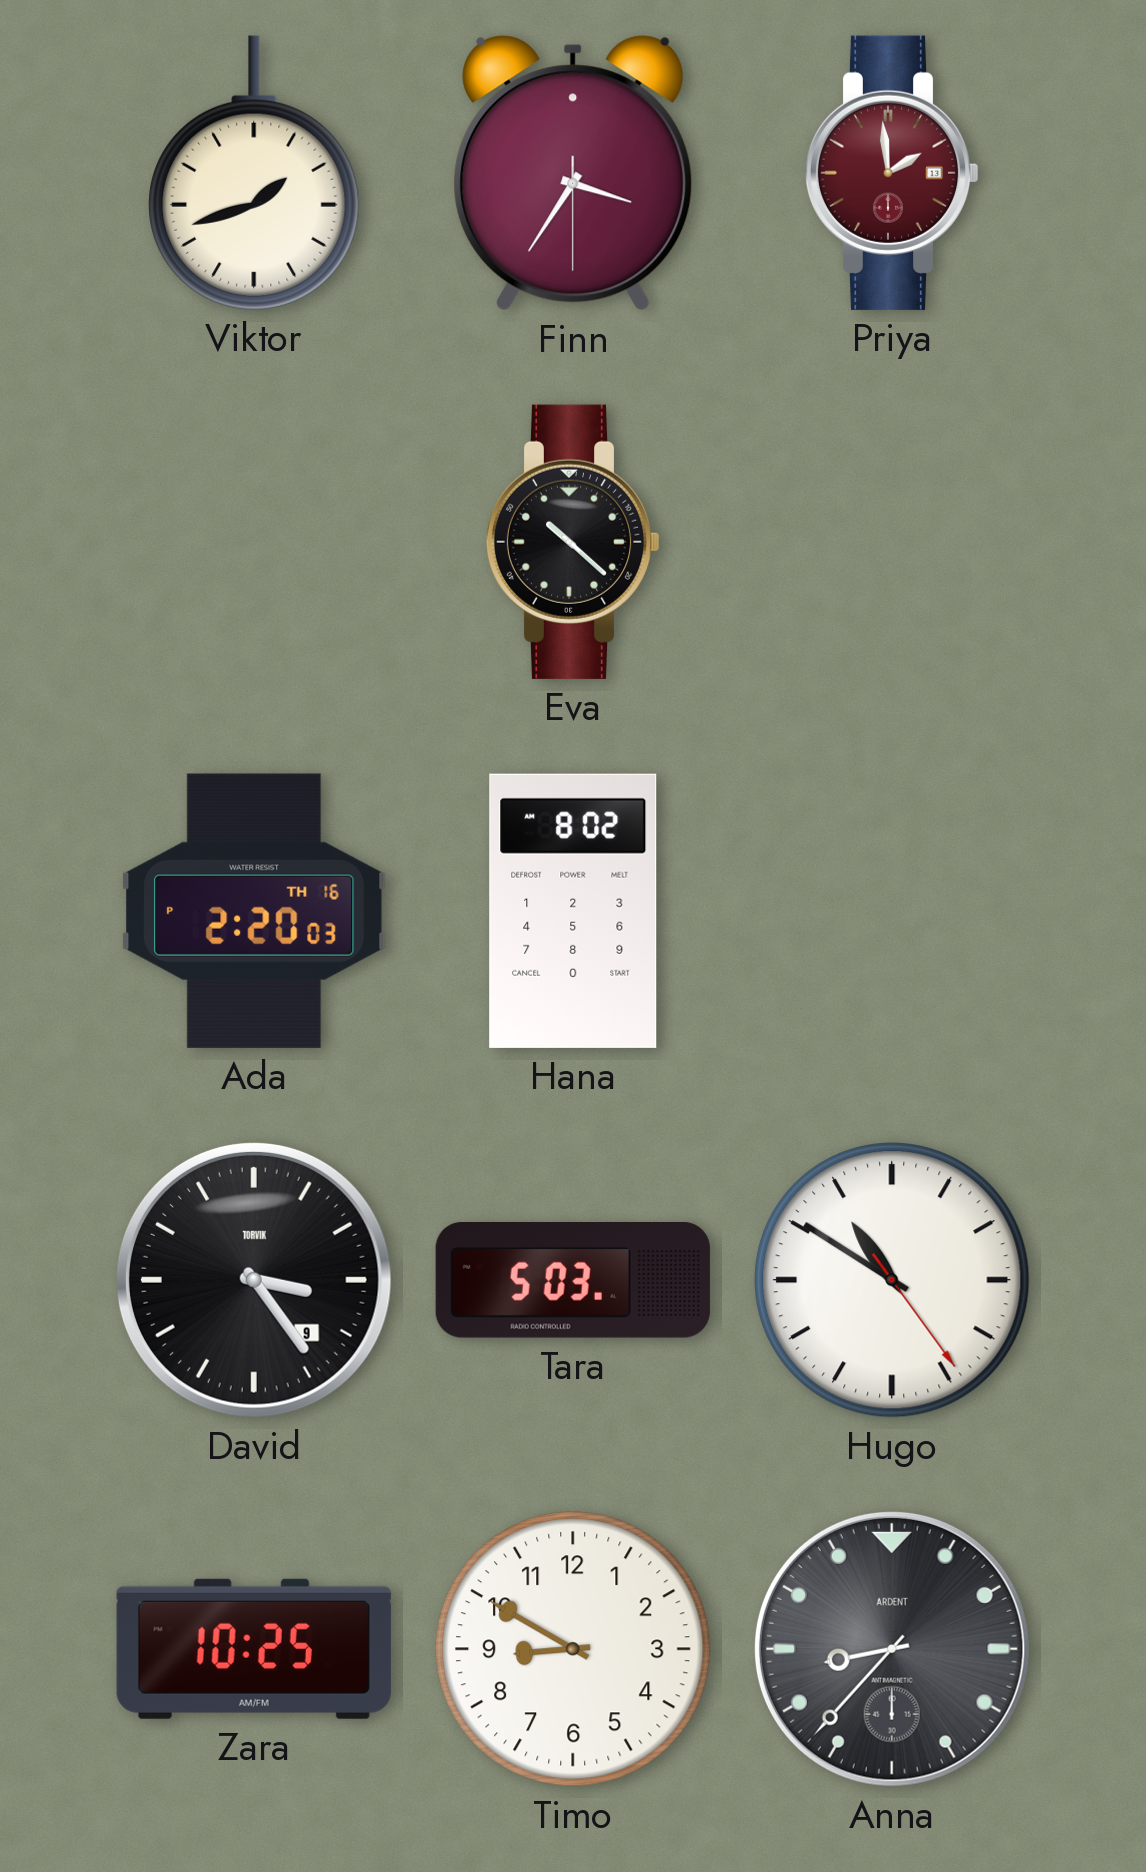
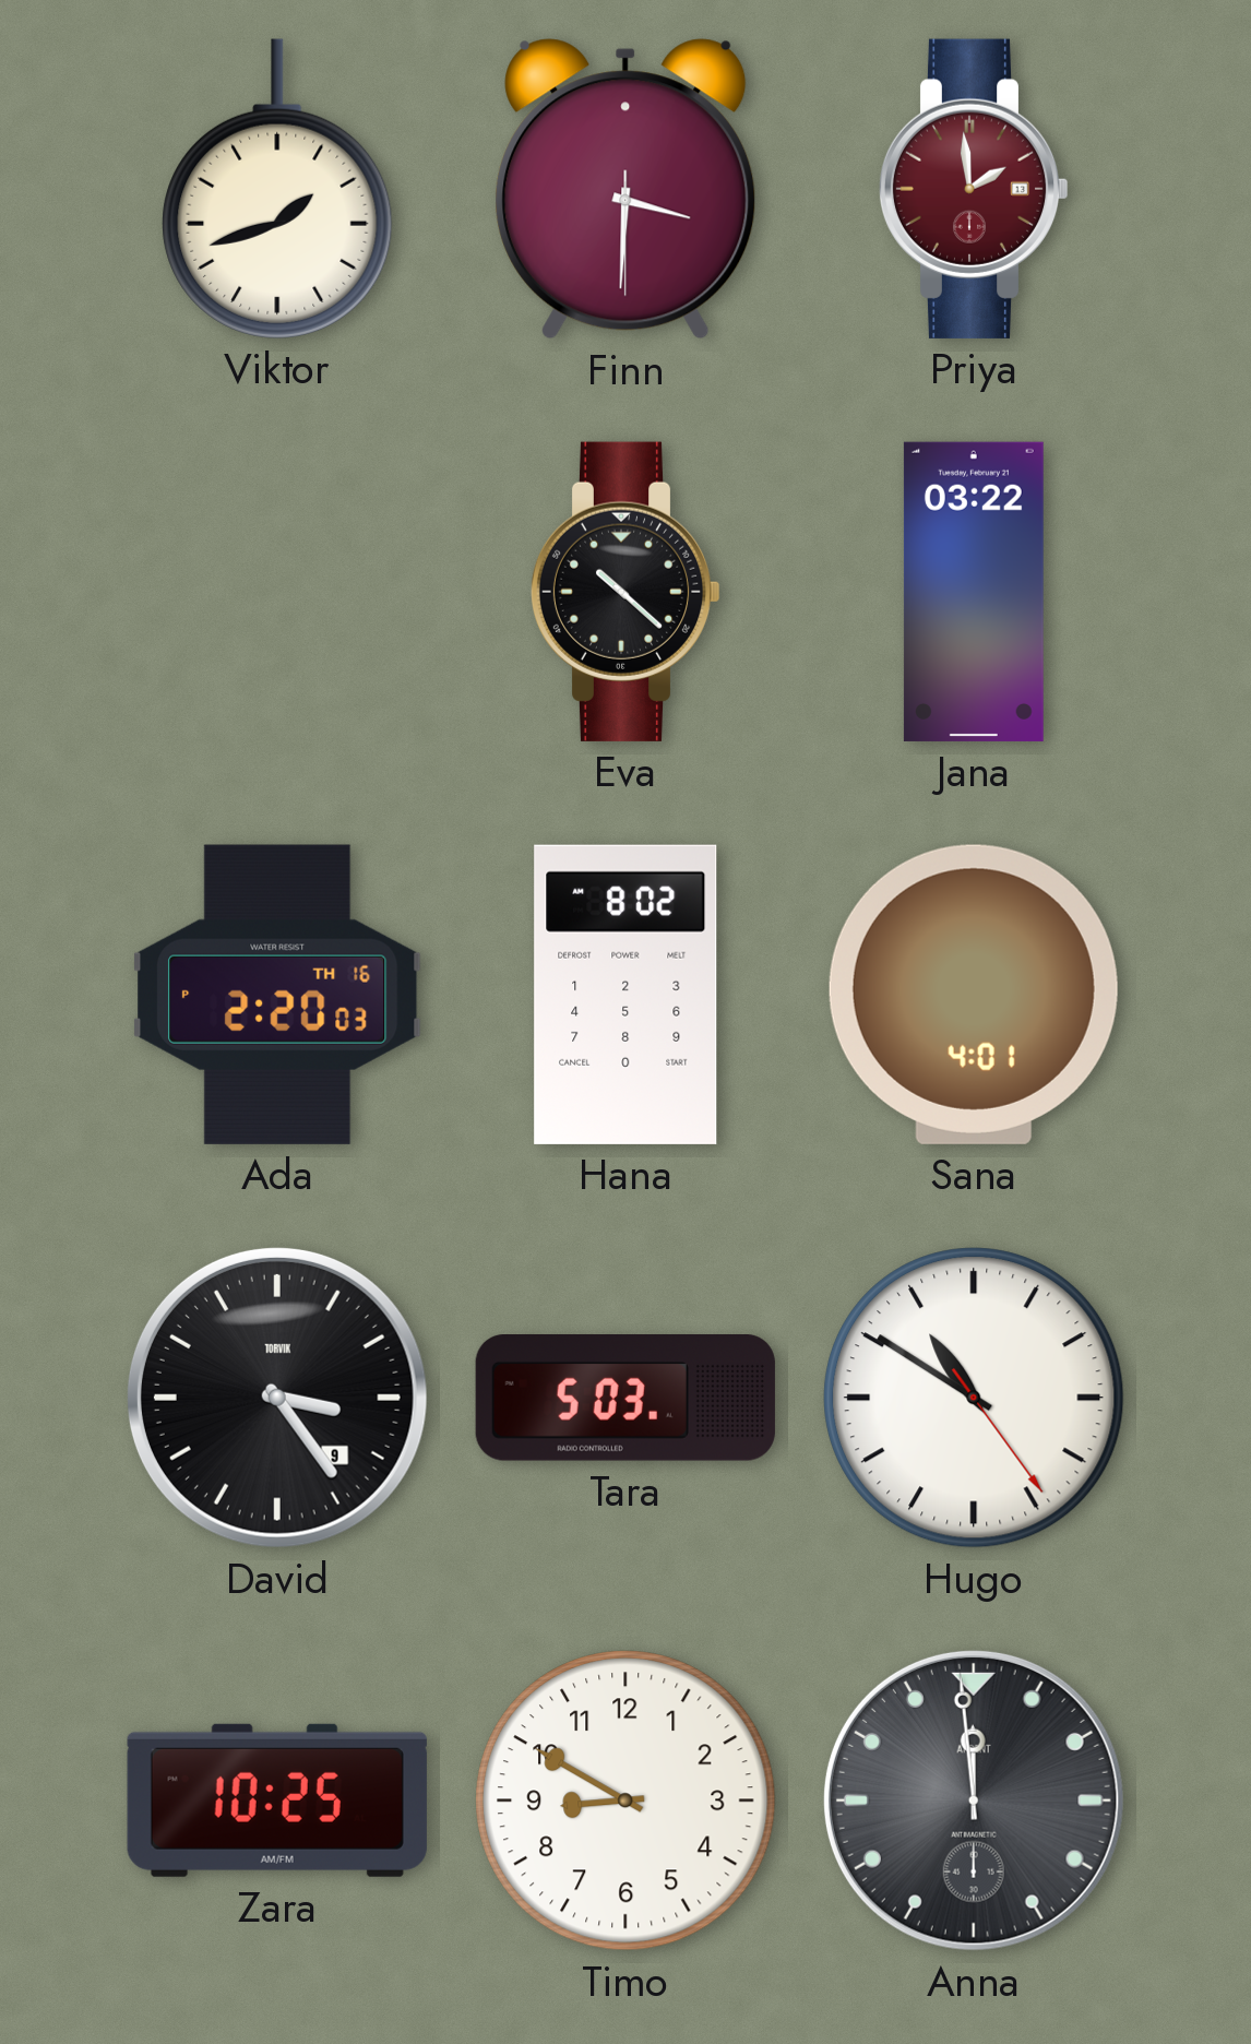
Finn: 3:35 -> 3:30
Jana: none -> 03:22
Sana: none -> 4:01
Anna: 8:37 -> 11:59
